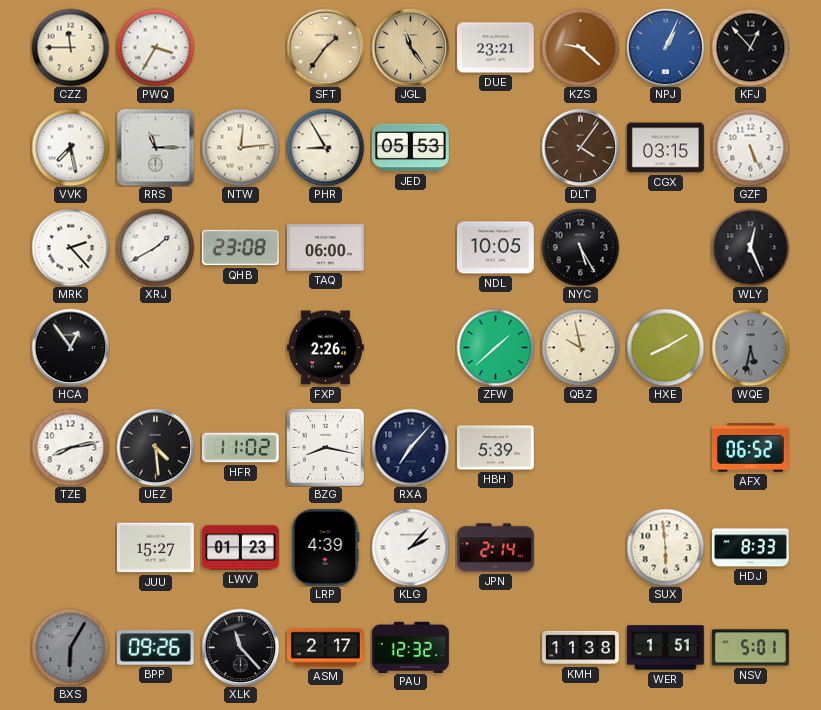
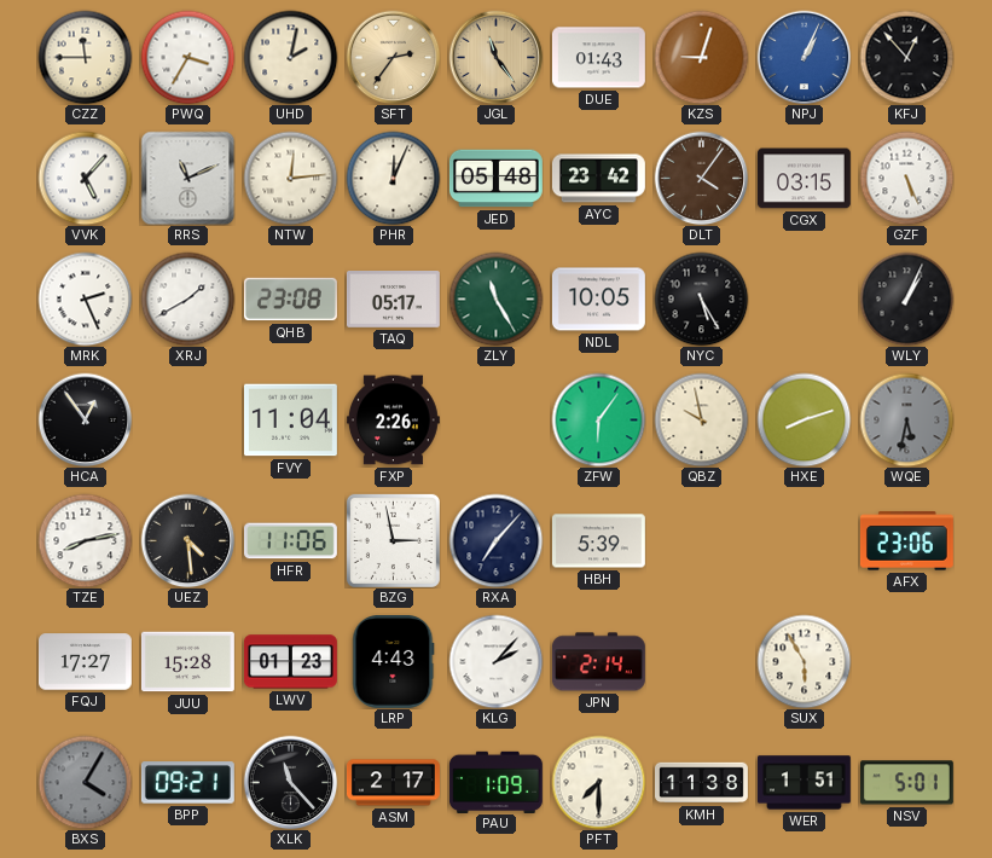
UHD: none -> 2:02
SFT: 1:36 -> 2:36
DUE: 23:21 -> 01:43
KZS: 9:22 -> 9:03
VVK: 7:28 -> 5:07
RRS: 11:15 -> 11:11
PHR: 8:55 -> 12:04
JED: 05:53 -> 05:48
AYC: none -> 23:42
MRK: 2:23 -> 2:26
TAQ: 06:00 -> 05:17
ZLY: none -> 11:25
WLY: 12:26 -> 1:04
FVY: none -> 11:04
ZFW: 1:38 -> 6:06
HXE: 8:10 -> 8:12
HFR: 11:02 -> 11:06
BZG: 8:17 -> 2:58
AFX: 06:52 -> 23:06
FQJ: none -> 17:27
JUU: 15:27 -> 15:28
LRP: 4:39 -> 4:43
SUX: 5:59 -> 5:55
HDJ: 8:33 -> none
BXS: 6:05 -> 4:05
BPP: 09:26 -> 09:21
PAU: 12:32 -> 1:09
PFT: none -> 7:30
